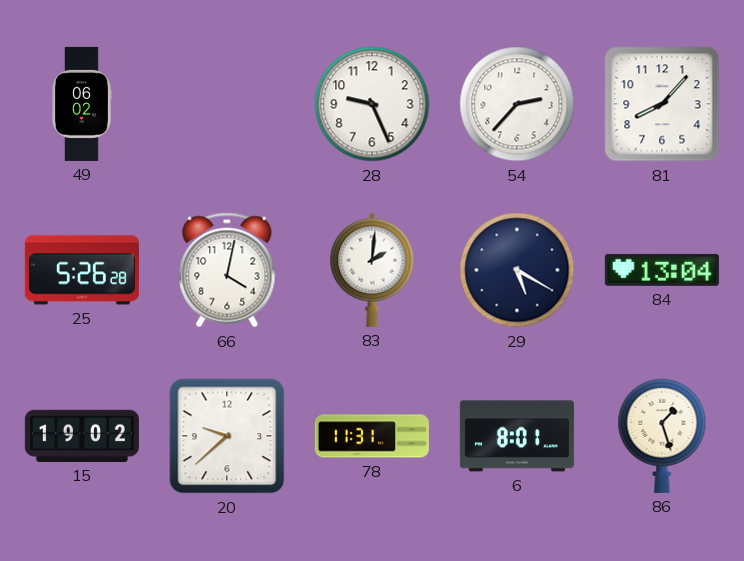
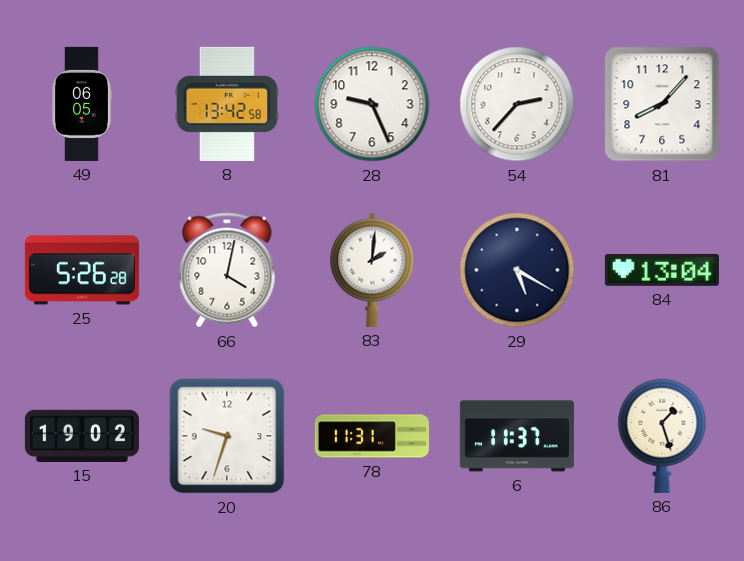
49: 06:02 -> 06:05
8: none -> 13:42
20: 9:38 -> 9:33
6: 8:01 -> 11:37
